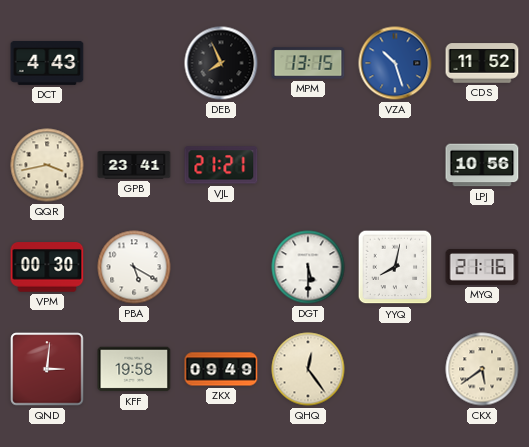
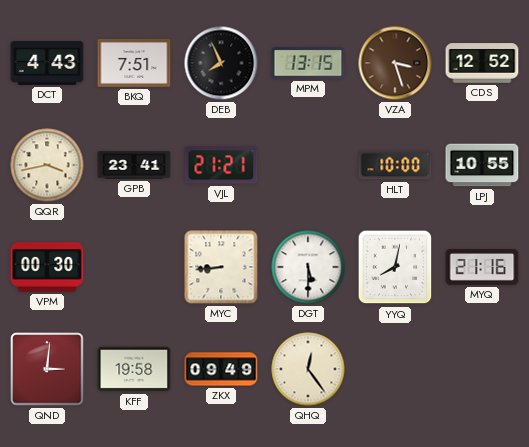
BKQ: none -> 7:51
VZA: 10:27 -> 3:27
VZA dial: blue -> brown
CDS: 11:52 -> 12:52
HLT: none -> 10:00
LPJ: 10:56 -> 10:55
PBA: 5:20 -> none
MYC: none -> 8:44
CKX: 5:39 -> none
